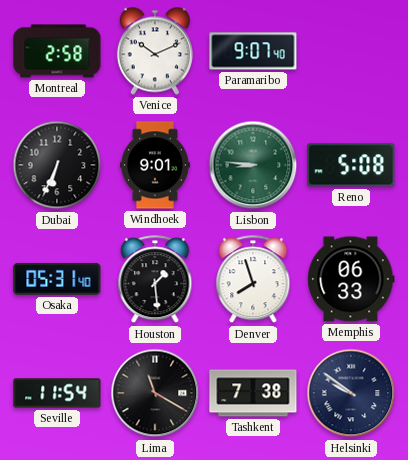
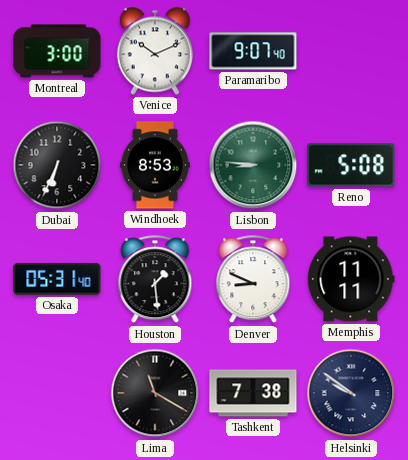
Montreal: 2:58 -> 3:00
Windhoek: 9:01 -> 8:53
Denver: 7:57 -> 8:49
Memphis: 06:33 -> 11:11
Seville: 11:54 -> none
